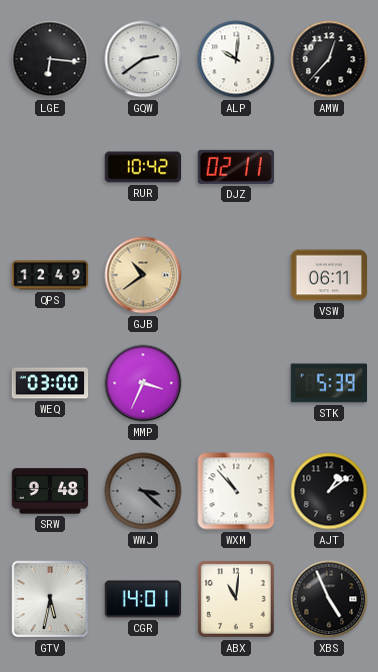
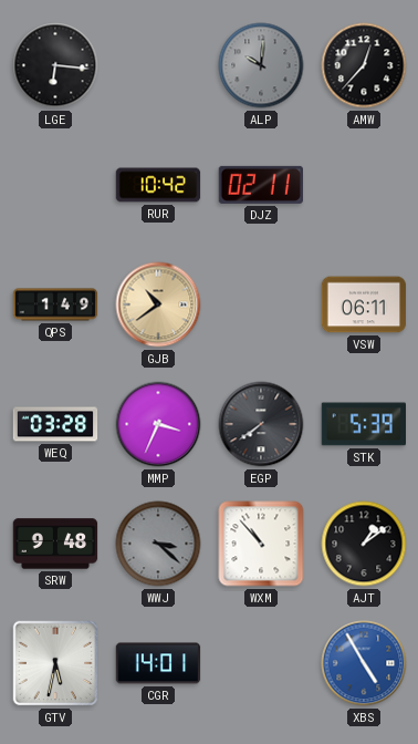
GQW: 2:39 -> none
ALP dial: white -> grey
QPS: 12:49 -> 1:49
WEQ: 03:00 -> 03:28
EGP: none -> 7:39
ABX: 11:01 -> none
XBS: 4:56 -> 4:55
XBS dial: black -> blue
